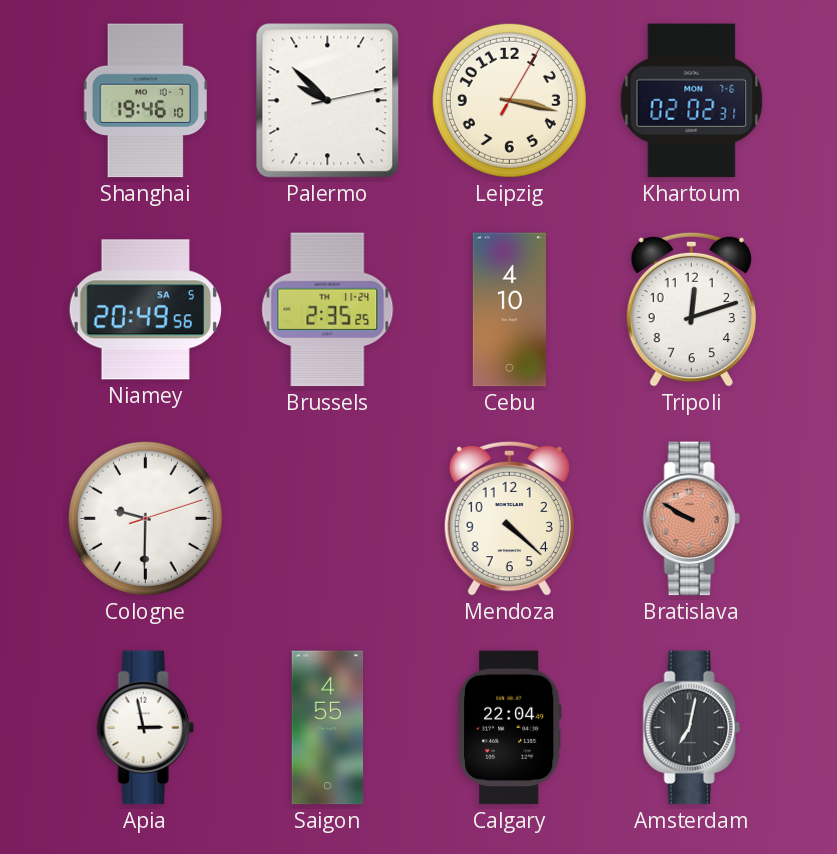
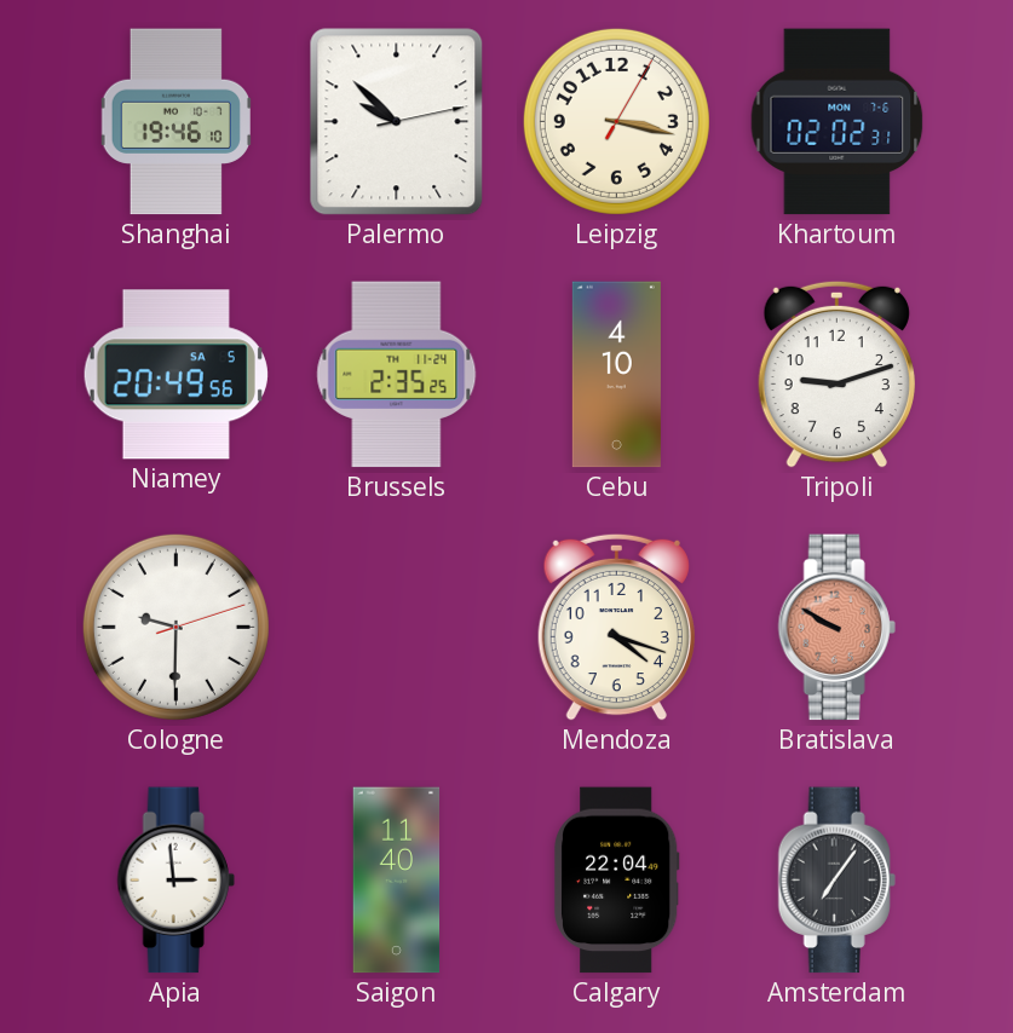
Tripoli: 12:12 -> 9:12
Mendoza: 4:22 -> 4:18
Apia: 2:58 -> 2:59
Saigon: 4:55 -> 11:40
Amsterdam: 7:02 -> 7:06
